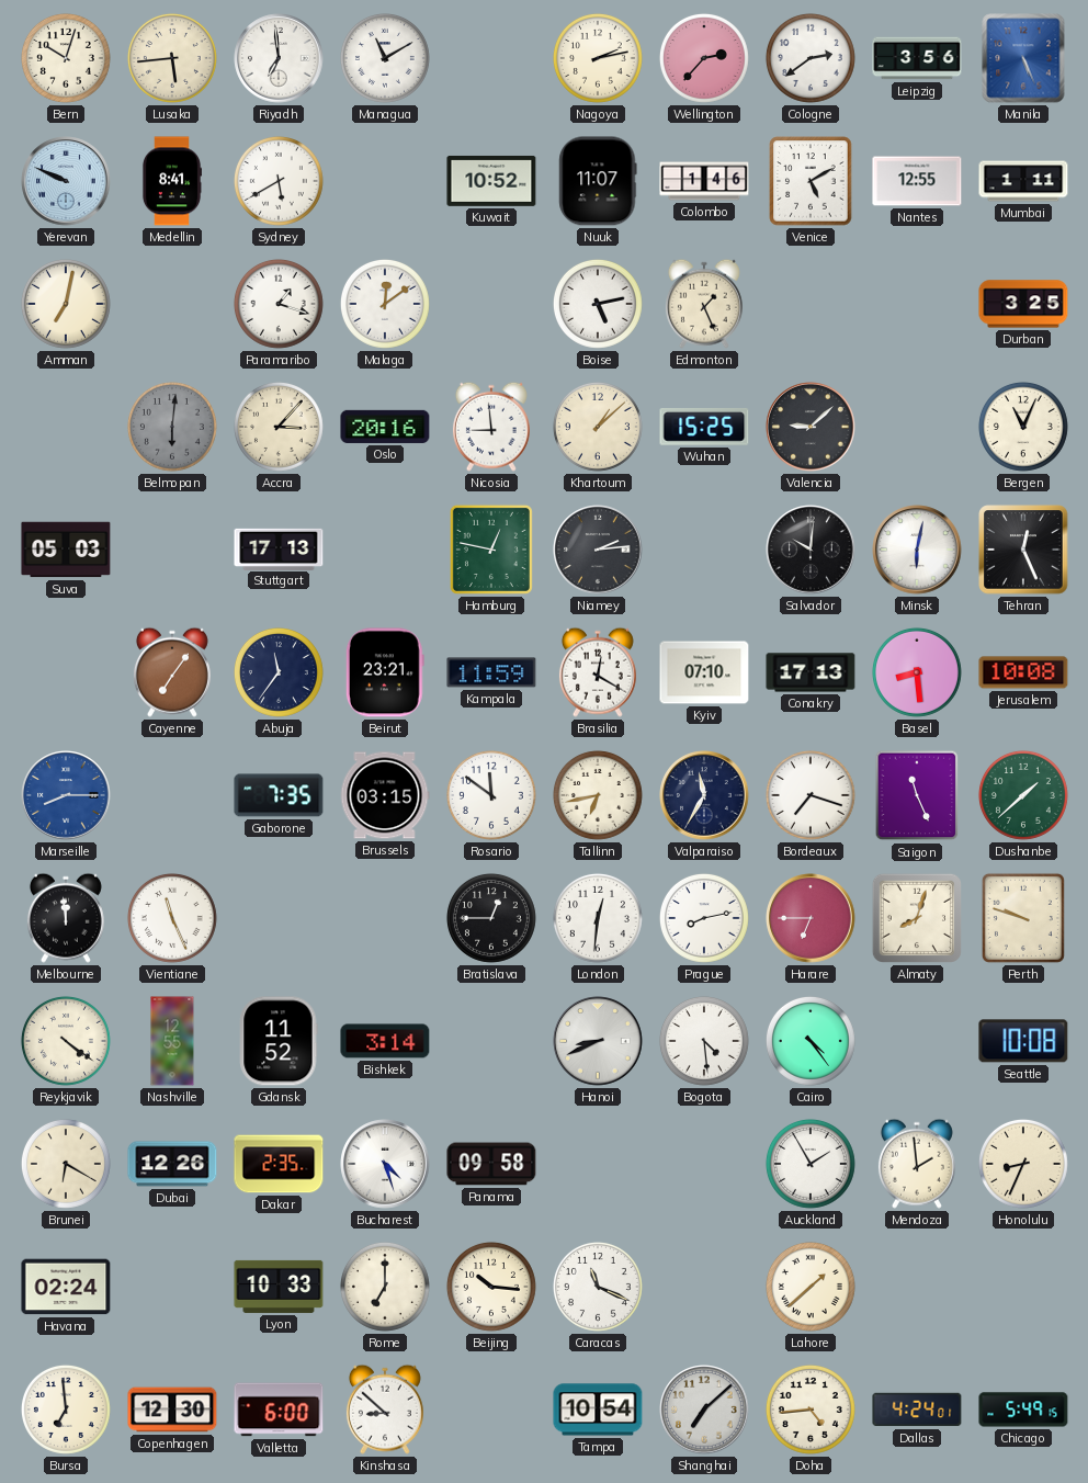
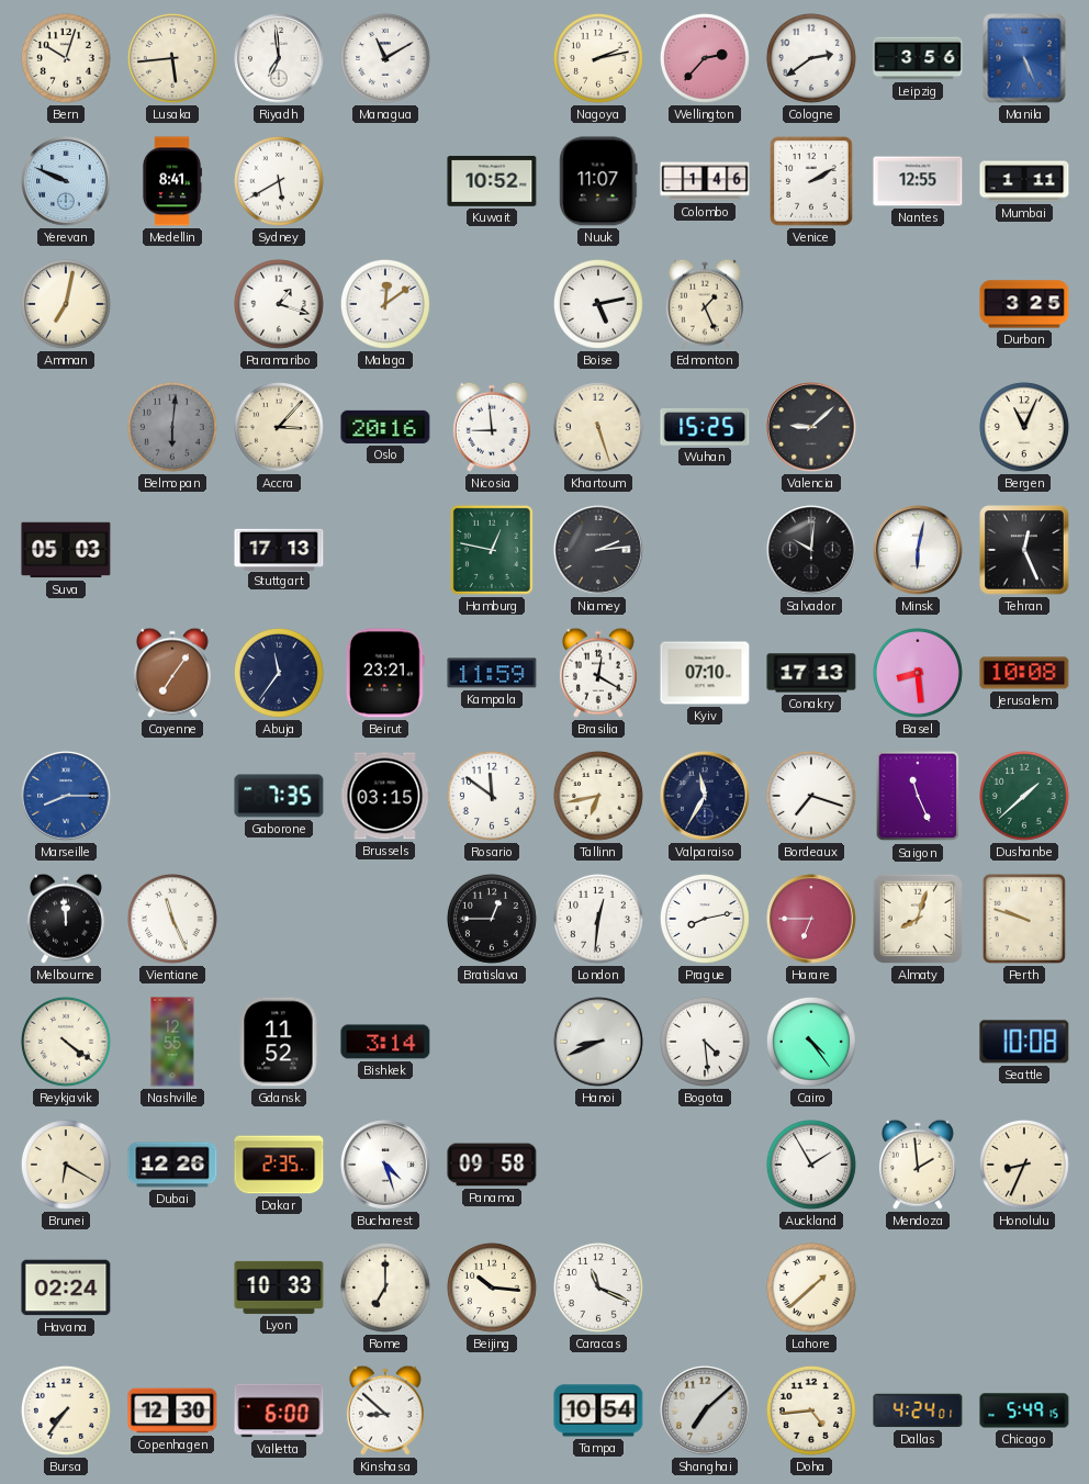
Venice: 5:10 -> 2:10
Khartoum: 1:08 -> 5:27
Bursa: 6:59 -> 7:36
